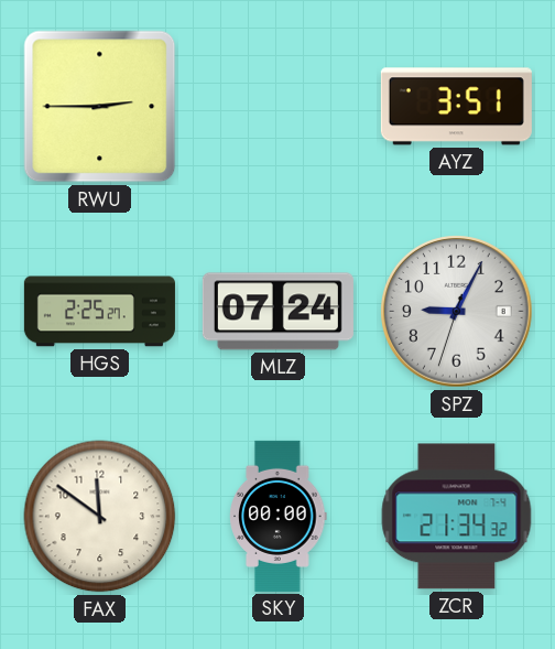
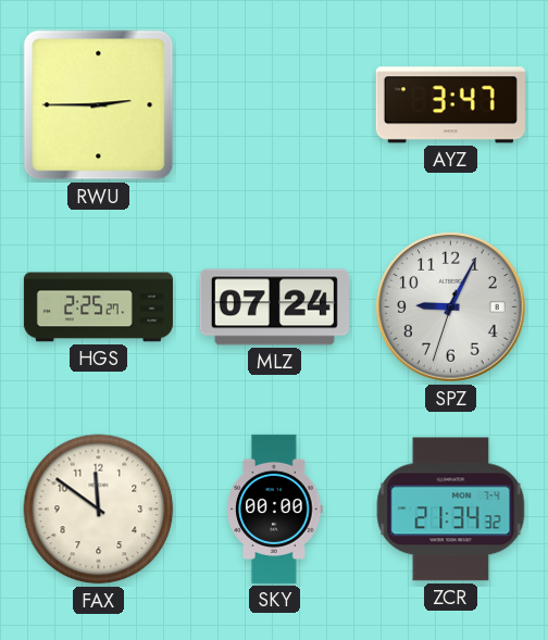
AYZ: 3:51 -> 3:47
